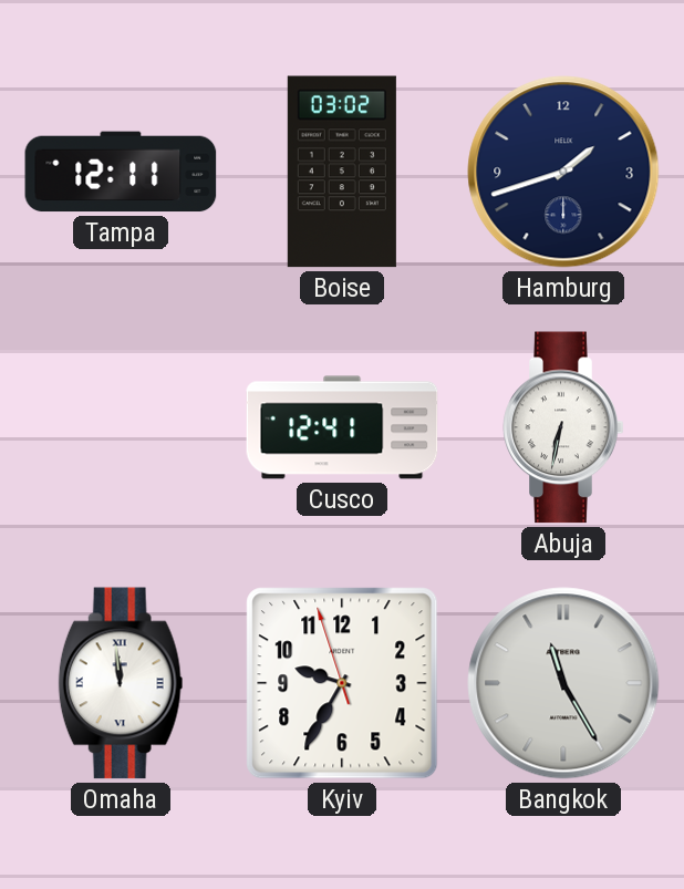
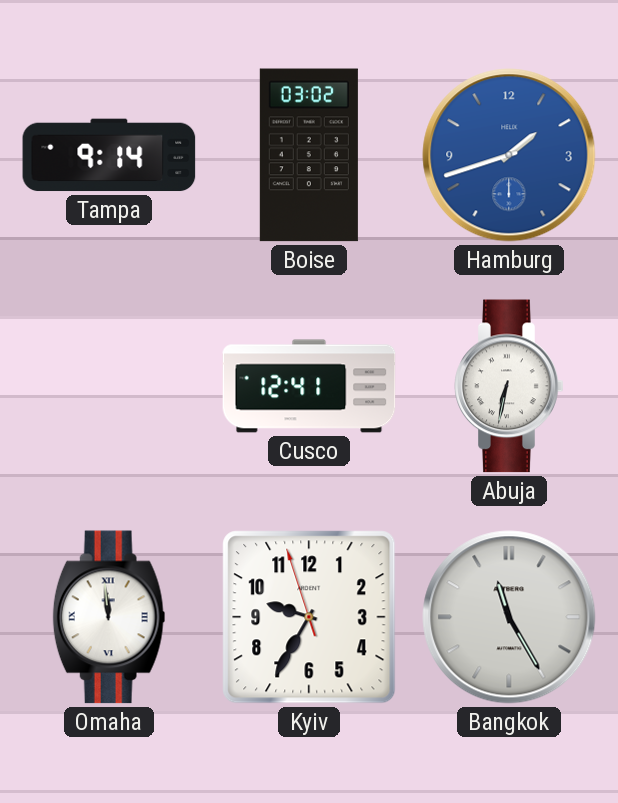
Tampa: 12:11 -> 9:14
Hamburg dial: navy -> blue
